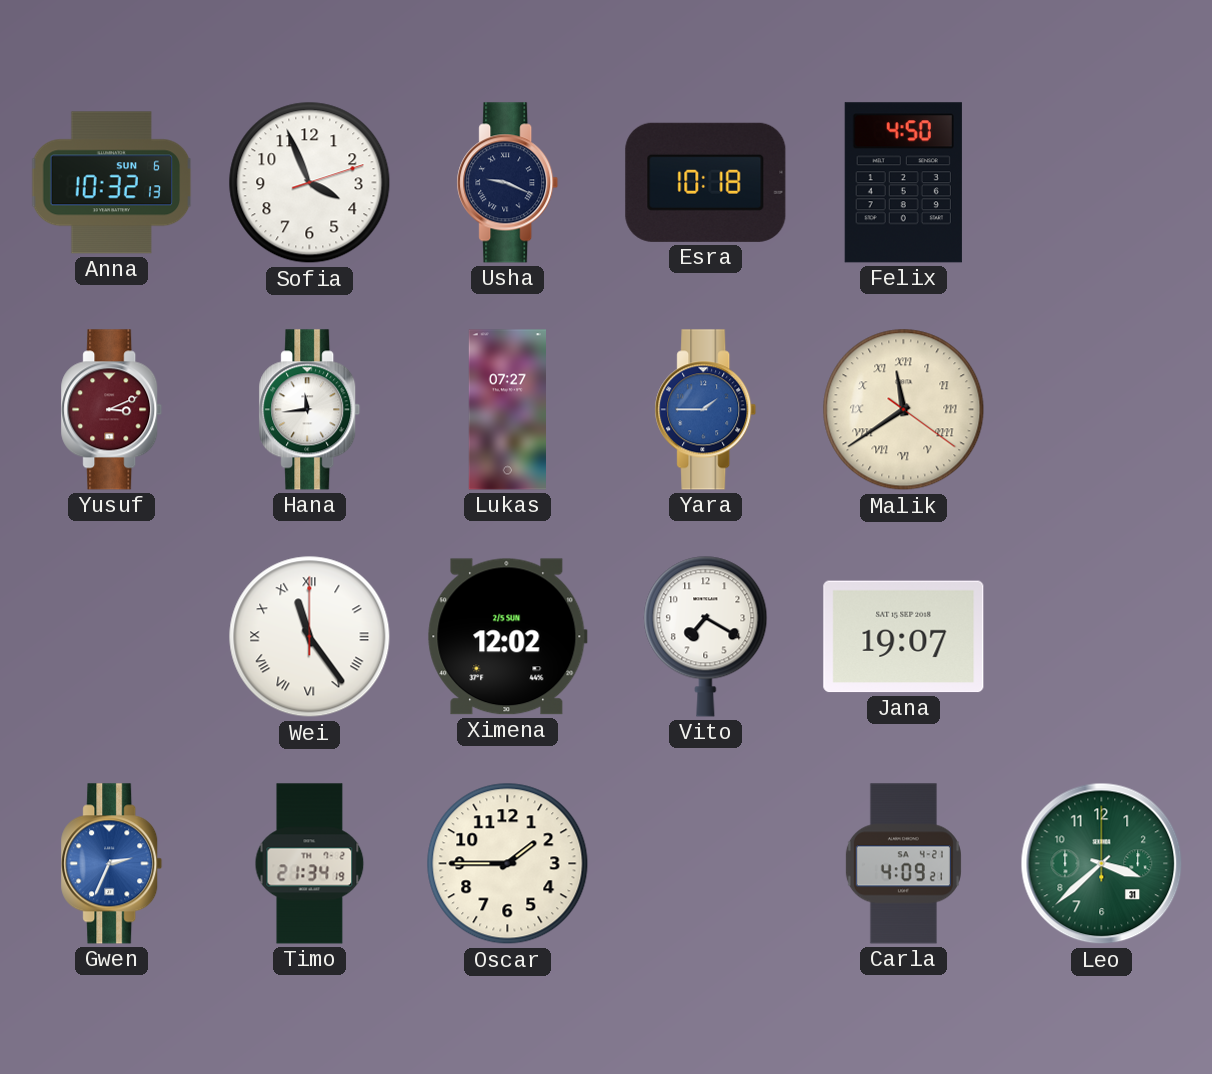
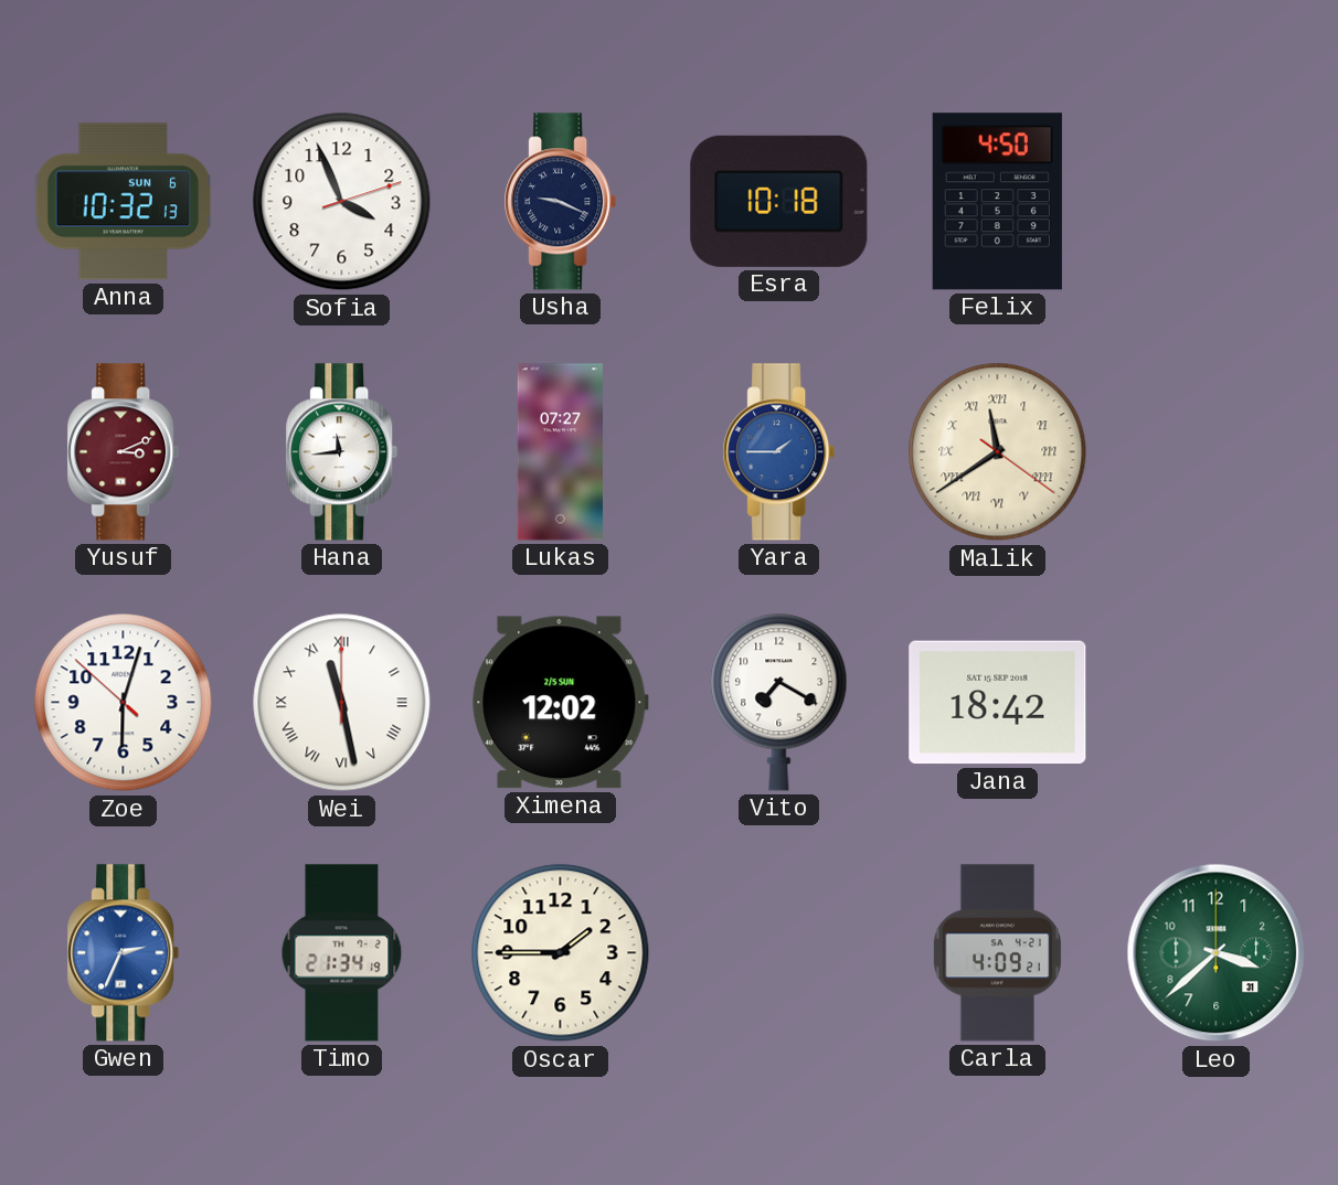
Zoe: none -> 6:02
Wei: 11:24 -> 11:28
Jana: 19:07 -> 18:42
